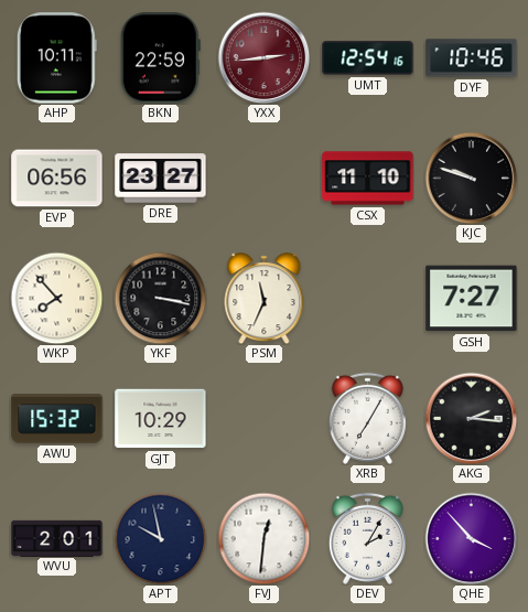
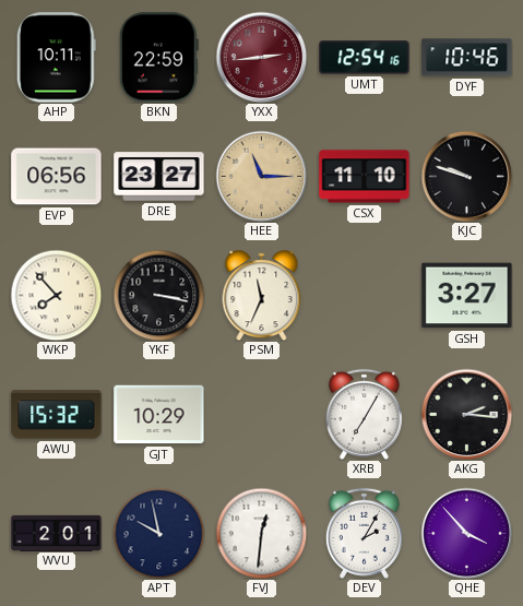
HEE: none -> 11:15
GSH: 7:27 -> 3:27
